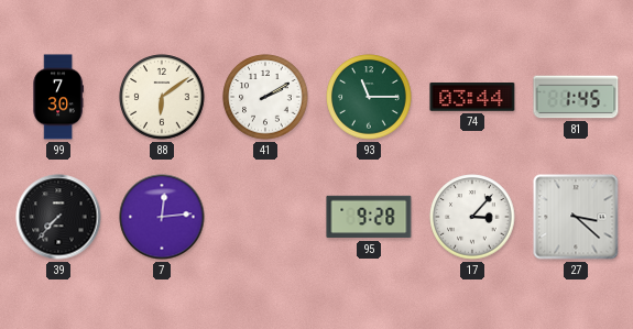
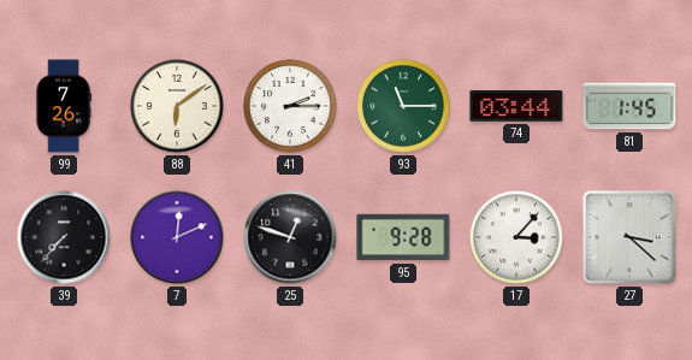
99: 7:30 -> 7:26
41: 2:10 -> 2:15
7: 12:14 -> 12:11
25: none -> 12:48
